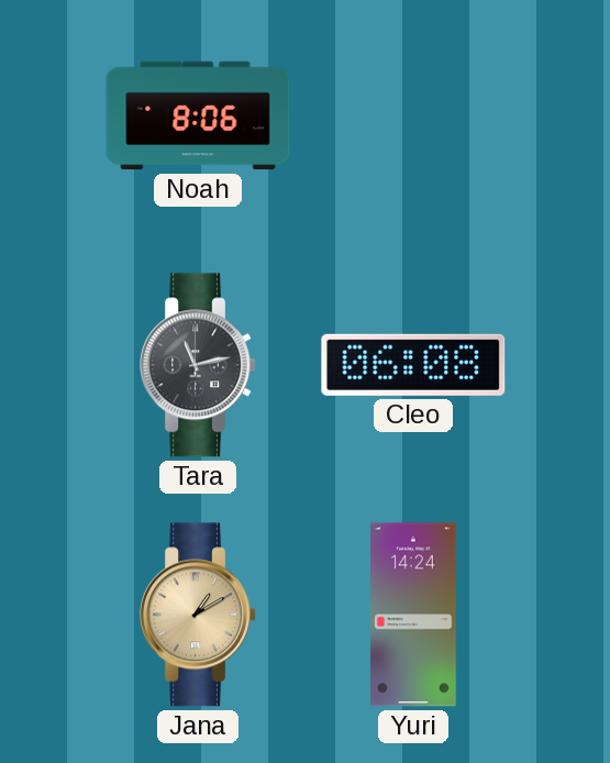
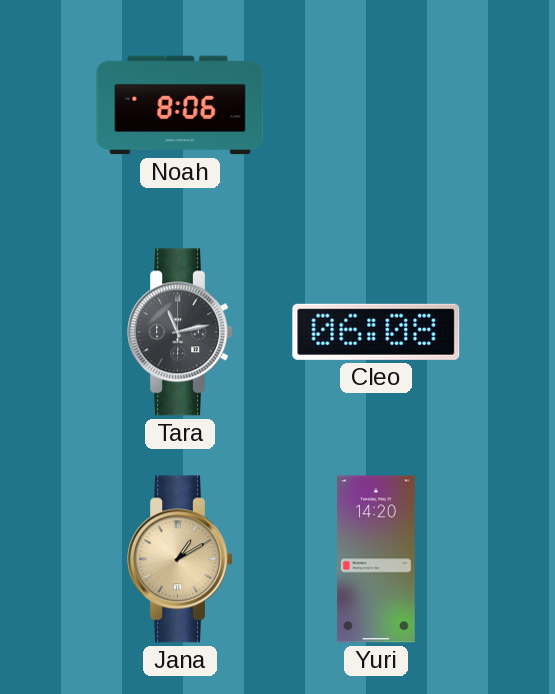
Yuri: 14:24 -> 14:20
